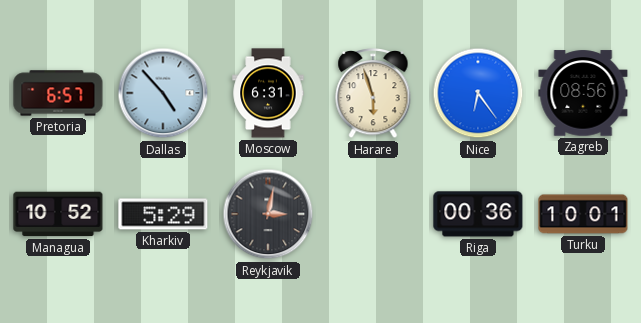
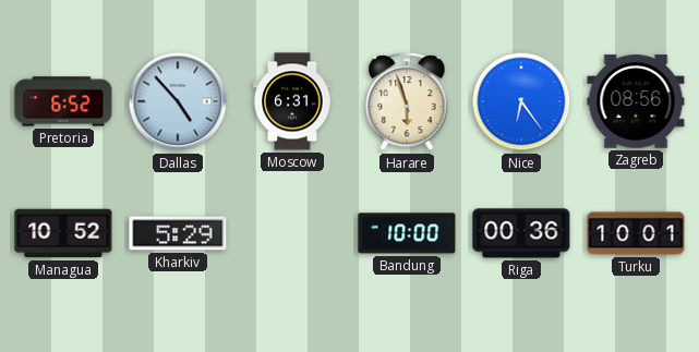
Pretoria: 6:57 -> 6:52
Reykjavik: 3:02 -> none
Bandung: none -> 10:00
